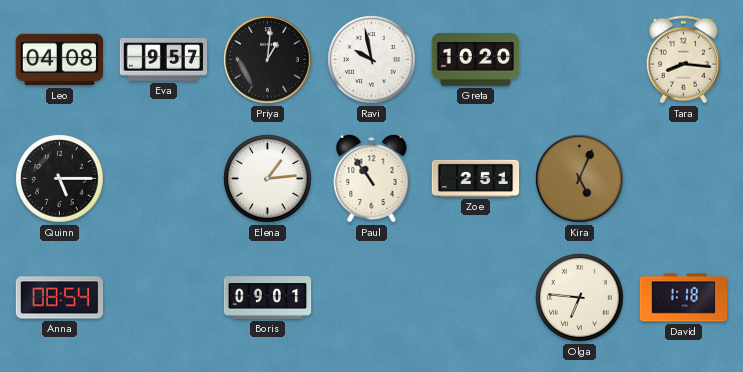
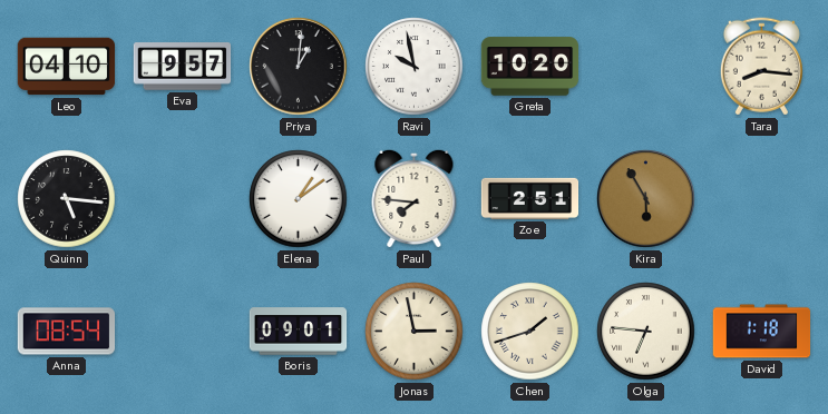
Leo: 04:08 -> 04:10
Quinn: 5:15 -> 5:16
Elena: 1:14 -> 1:09
Paul: 10:54 -> 7:46
Kira: 5:04 -> 5:55
Jonas: none -> 2:58
Chen: none -> 1:42
